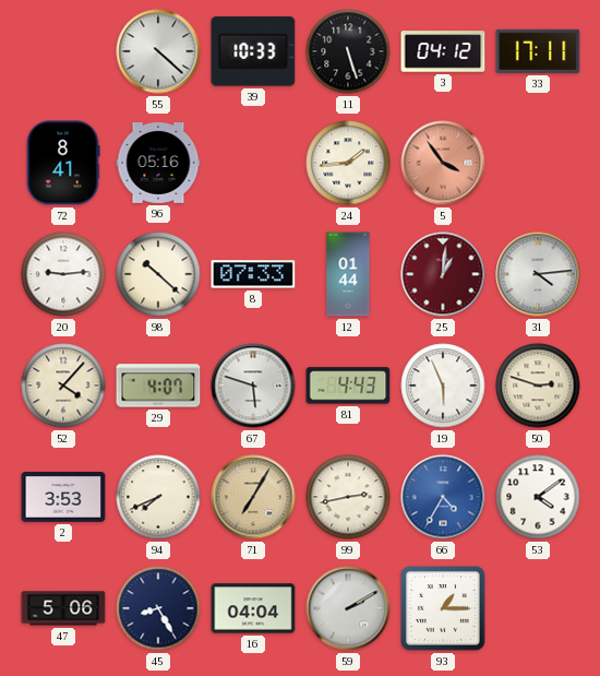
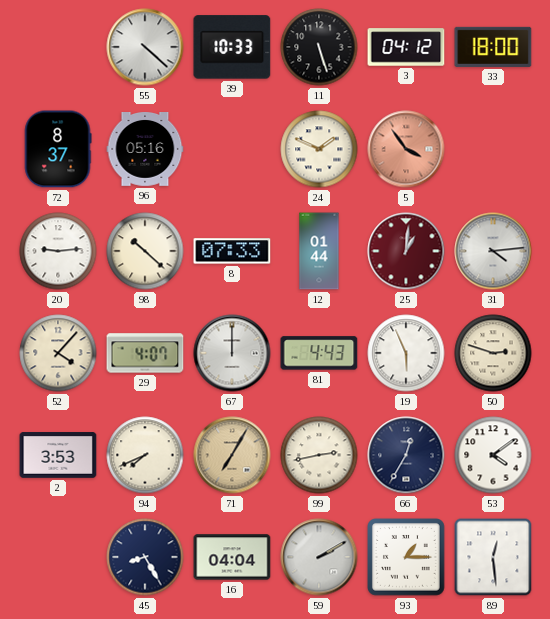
33: 17:11 -> 18:00
72: 8:41 -> 8:37
24: 1:44 -> 1:49
67: 5:48 -> 12:00
66: 4:35 -> 12:35
66 dial: blue -> navy
47: 5:06 -> none
89: none -> 12:29
